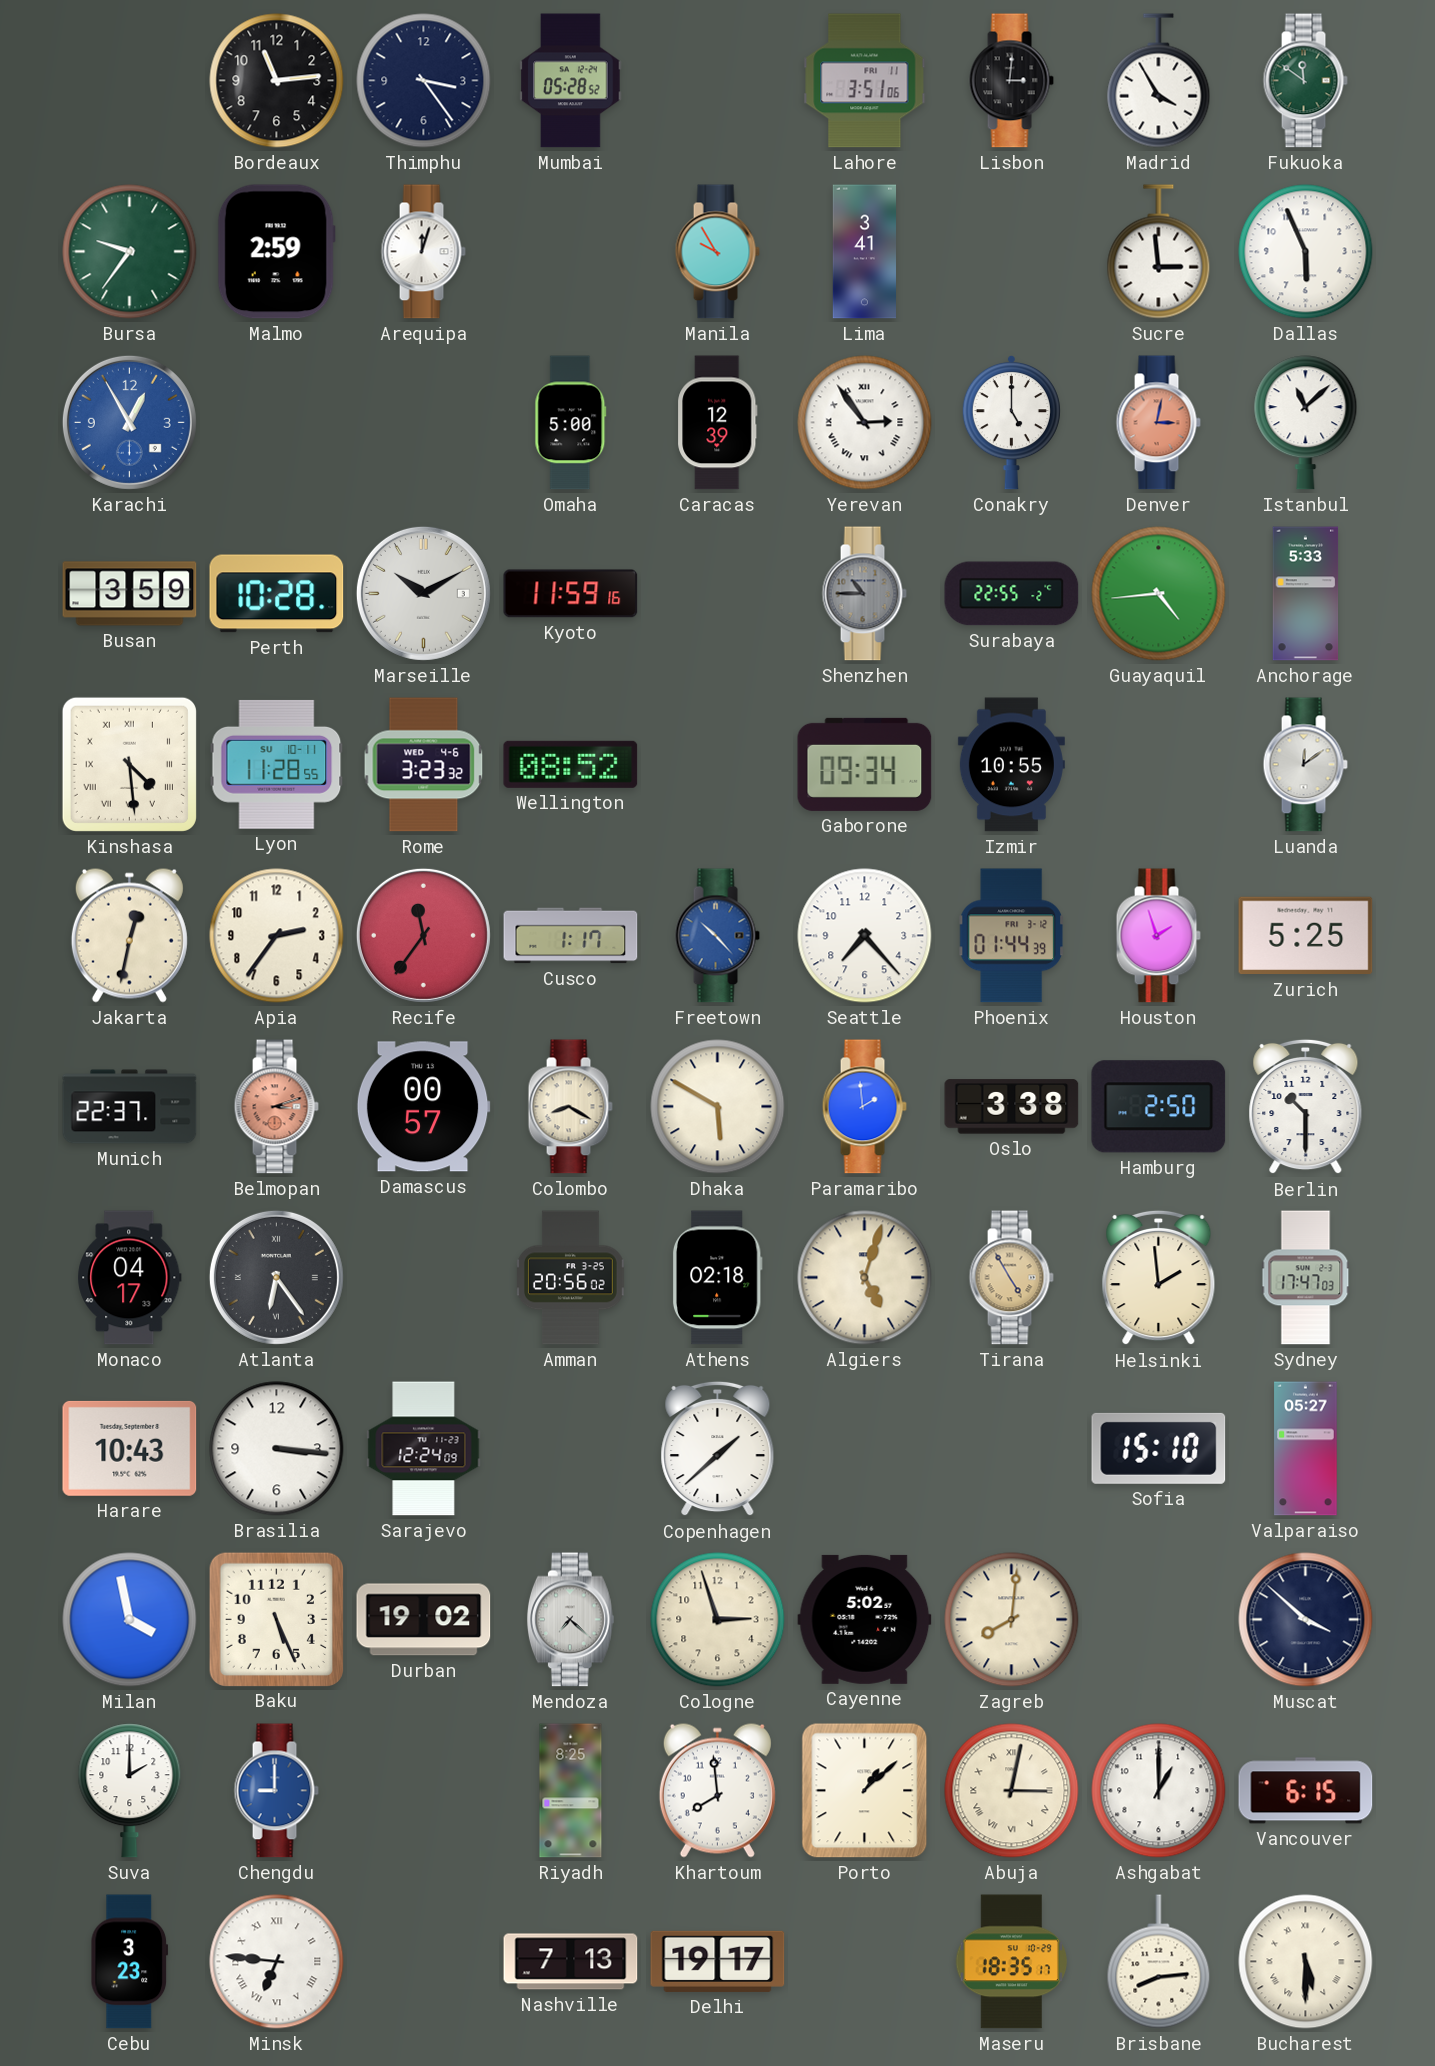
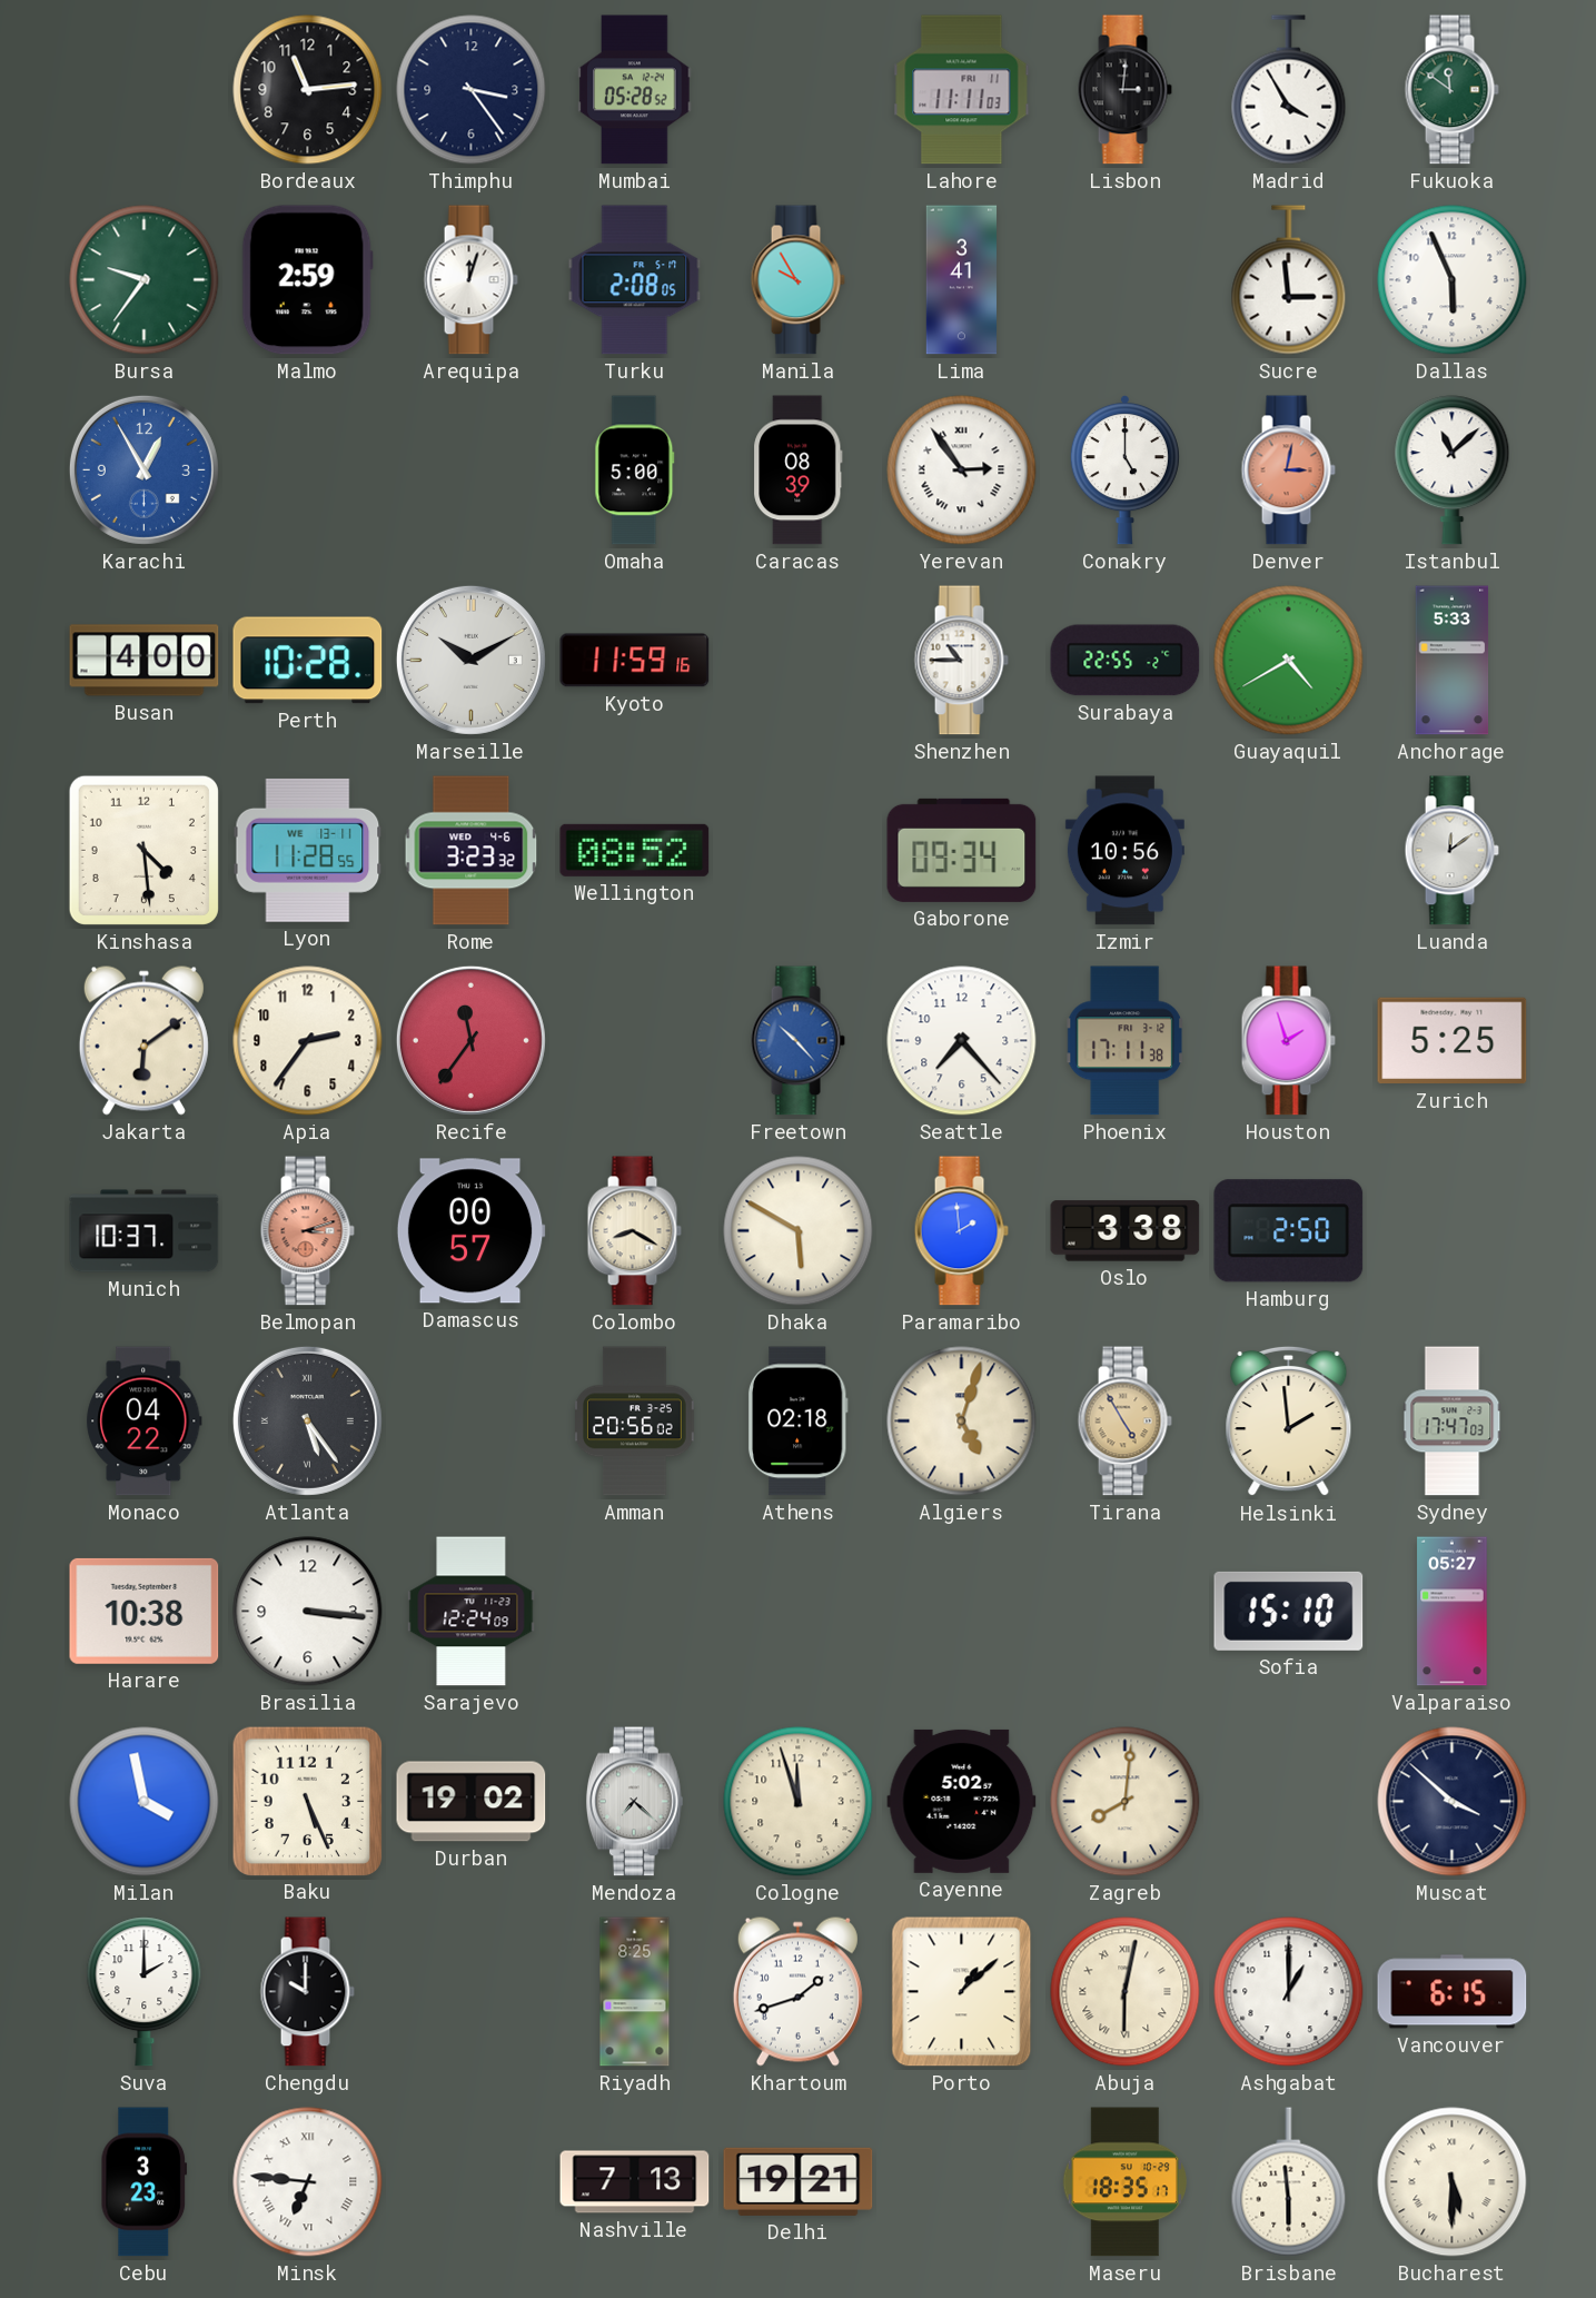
Lahore: 3:51 -> 11:11
Turku: none -> 2:08
Caracas: 12:39 -> 08:39
Busan: 3:59 -> 4:00
Shenzhen dial: grey -> white
Guayaquil: 4:44 -> 4:40
Kinshasa numerals: Roman -> Arabic
Lyon date: SU 10-11 -> WE 13-11
Izmir: 10:55 -> 10:56
Jakarta: 12:32 -> 6:09
Cusco: 1:17 -> none
Phoenix: 01:44 -> 17:11
Munich: 22:37 -> 10:37
Berlin: 10:30 -> none
Monaco: 04:17 -> 04:22
Atlanta: 6:24 -> 5:24
Harare: 10:43 -> 10:38
Copenhagen: 1:38 -> none
Cologne: 2:57 -> 11:57
Chengdu: 9:00 -> 10:00
Chengdu dial: blue -> black
Khartoum: 7:59 -> 1:42
Abuja: 3:02 -> 6:02
Delhi: 19:17 -> 19:21
Brisbane: 8:14 -> 5:59
